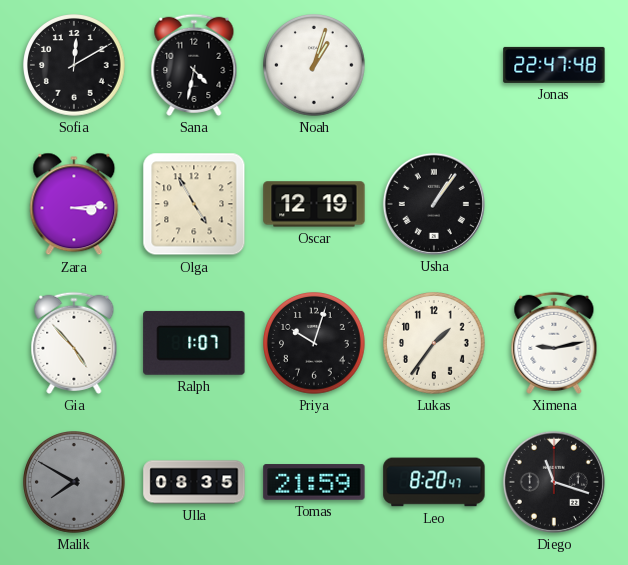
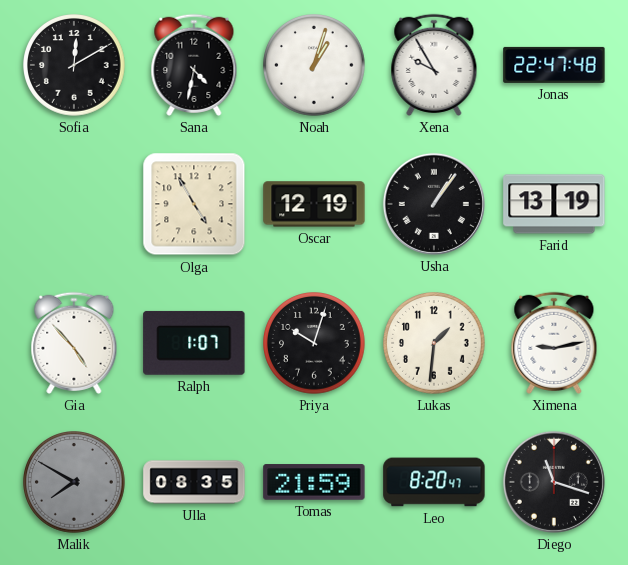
Xena: none -> 9:55
Zara: 3:14 -> none
Farid: none -> 13:19
Lukas: 1:36 -> 1:31
